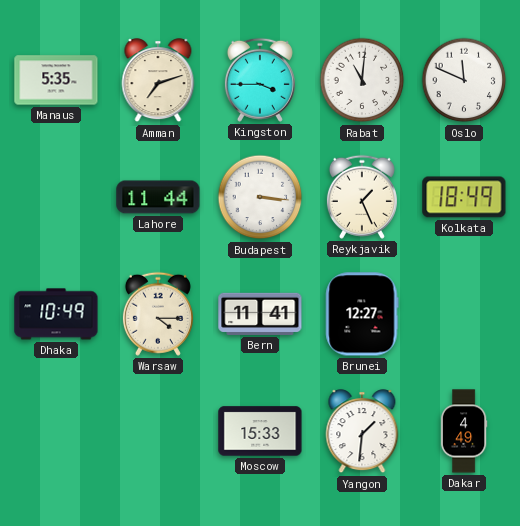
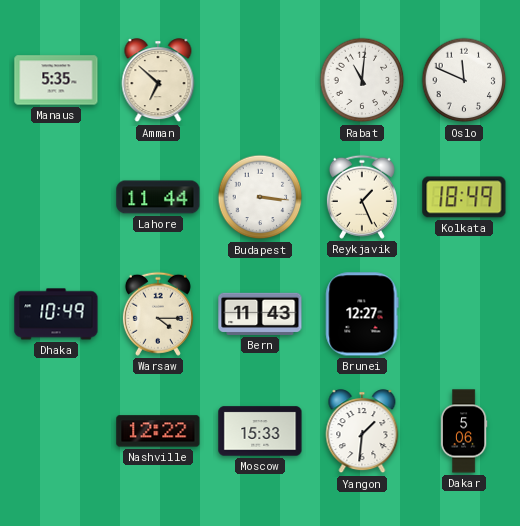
Amman: 7:12 -> 6:52
Kingston: 3:45 -> none
Bern: 11:41 -> 11:43
Nashville: none -> 12:22
Dakar: 4:49 -> 5:06
